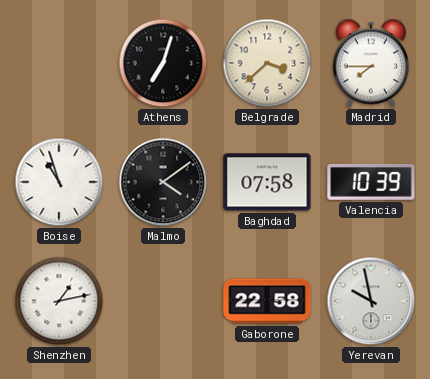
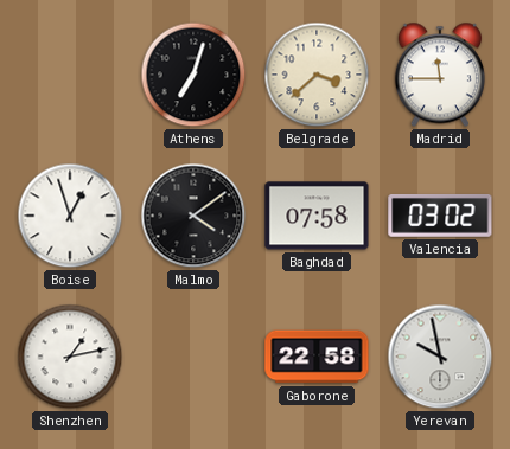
Madrid: 7:45 -> 11:45
Boise: 10:57 -> 12:57
Valencia: 10:39 -> 03:02
